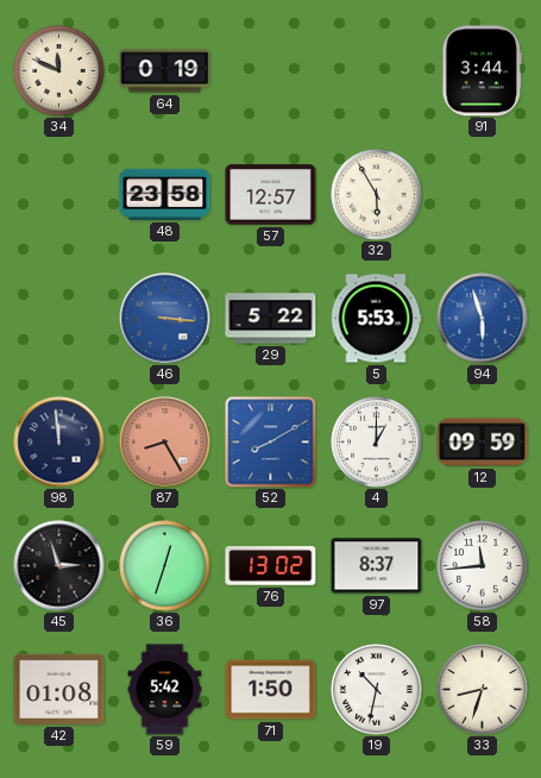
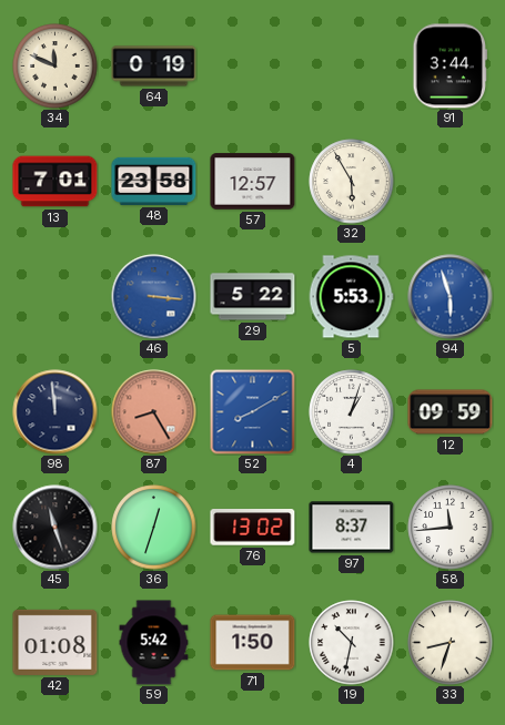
13: none -> 7:01
4: 1:00 -> 1:03
45: 2:57 -> 11:27
